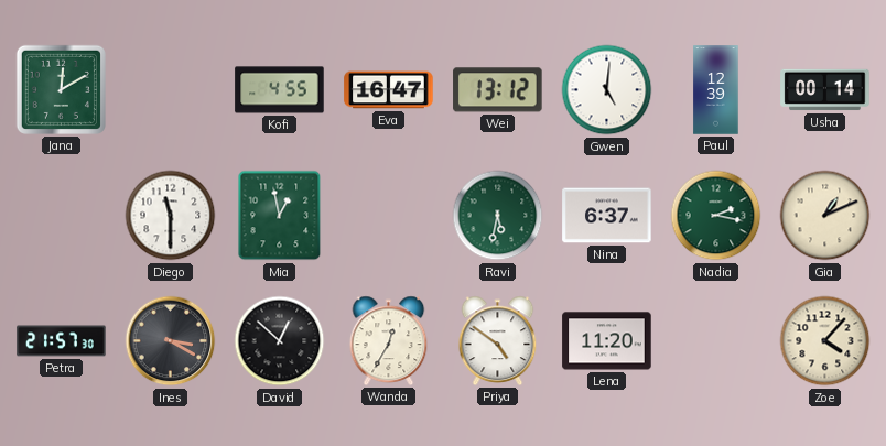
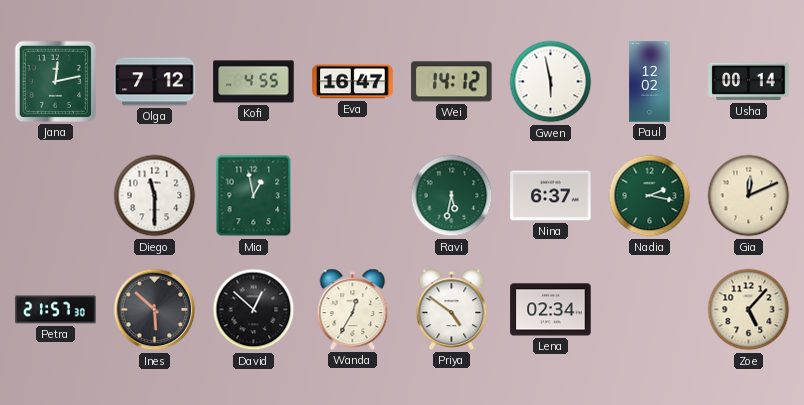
Jana: 12:10 -> 12:13
Olga: none -> 7:12
Wei: 13:12 -> 14:12
Gwen: 5:01 -> 5:58
Paul: 12:39 -> 12:02
Gia: 1:11 -> 12:11
Ines: 3:20 -> 5:52
Lena: 11:20 -> 02:34
Zoe: 4:07 -> 5:07
